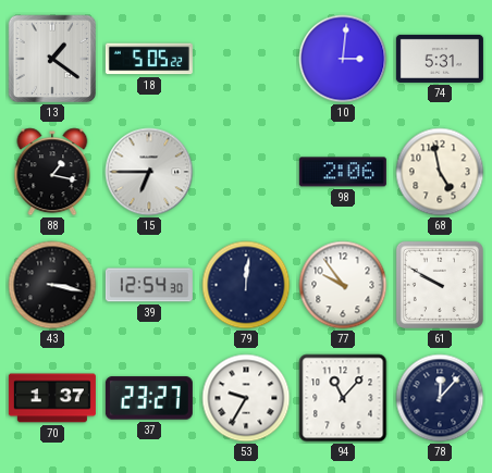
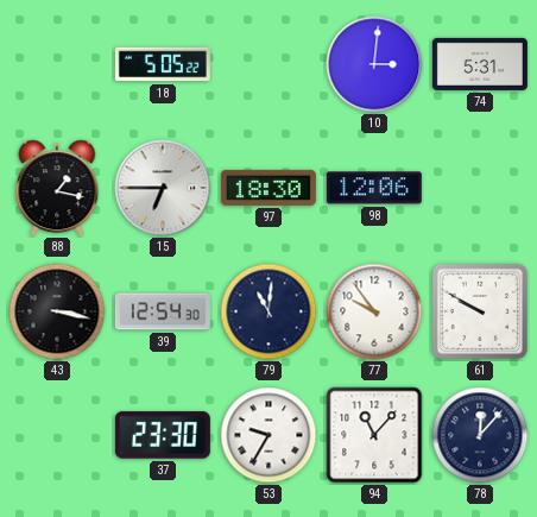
13: 1:21 -> none
97: none -> 18:30
98: 2:06 -> 12:06
68: 4:58 -> none
79: 12:01 -> 11:01
70: 1:37 -> none
37: 23:27 -> 23:30
